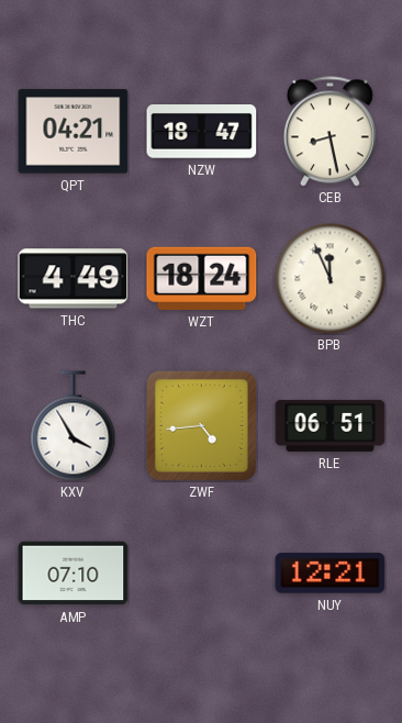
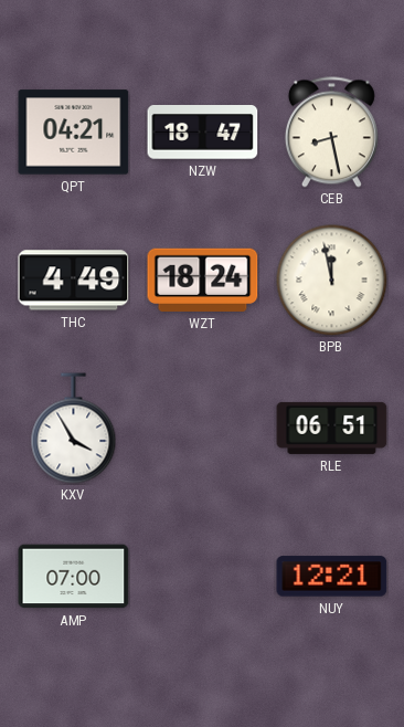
BPB: 11:56 -> 11:58
ZWF: 4:44 -> none
AMP: 07:10 -> 07:00
